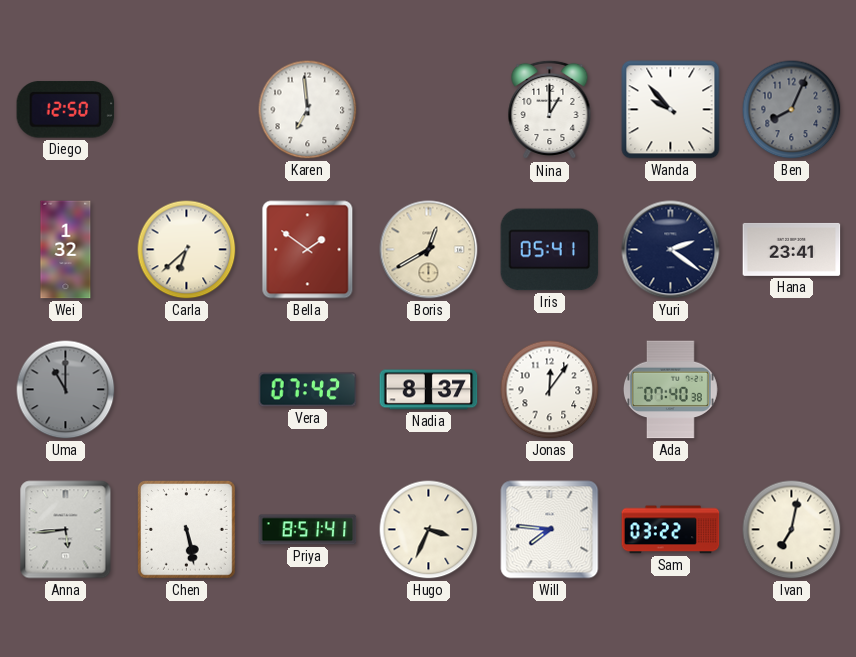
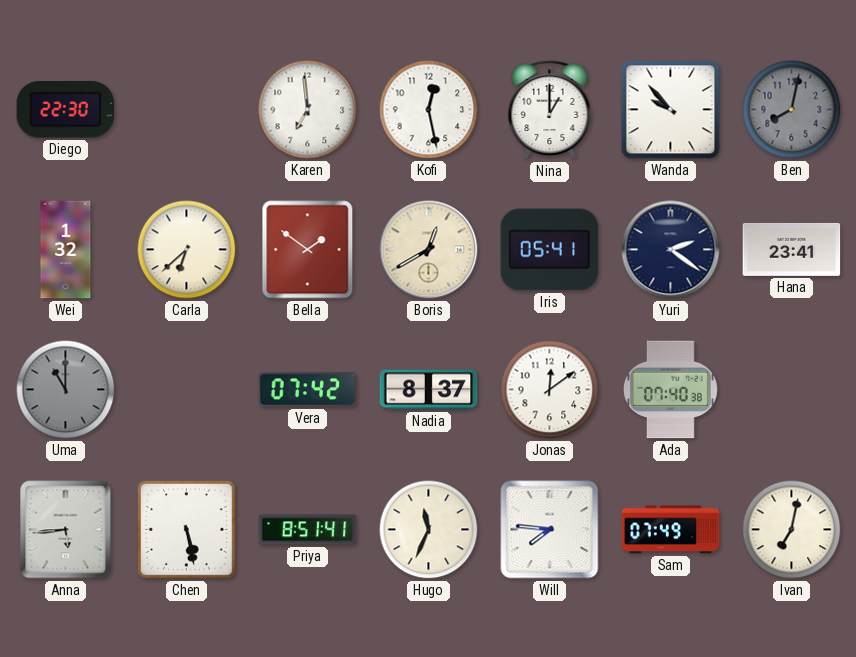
Diego: 12:50 -> 22:30
Kofi: none -> 12:28
Ben: 8:04 -> 8:02
Jonas: 12:06 -> 12:09
Hugo: 3:34 -> 11:34
Sam: 03:22 -> 07:49
